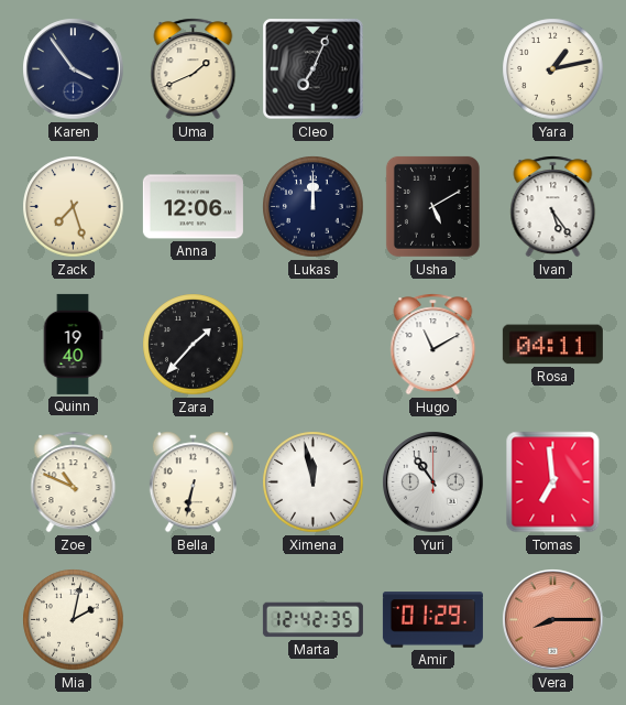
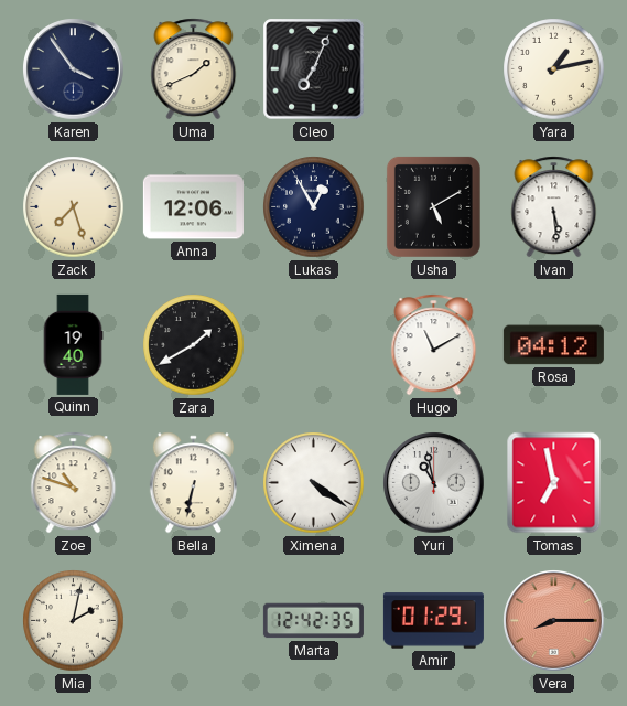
Lukas: 12:00 -> 12:55
Ivan: 5:24 -> 5:29
Zara: 1:37 -> 1:40
Rosa: 04:11 -> 04:12
Zoe: 10:49 -> 10:48
Ximena: 11:58 -> 4:21
Yuri: 10:54 -> 10:58
Tomas: 6:59 -> 6:58
